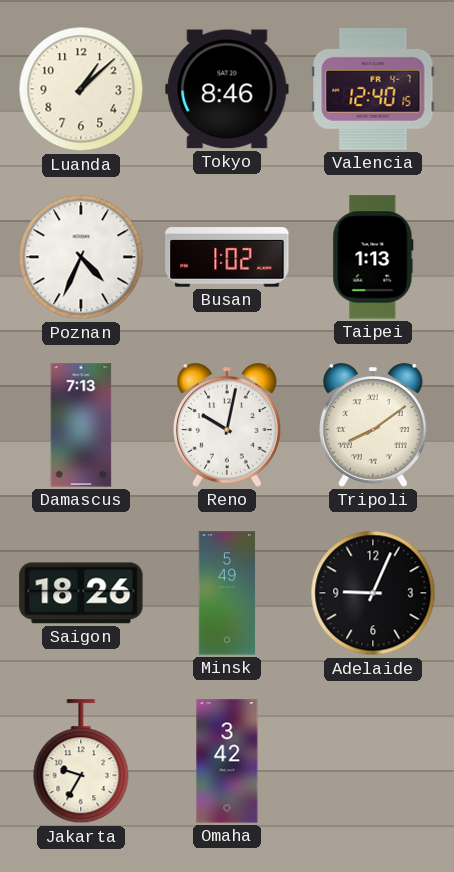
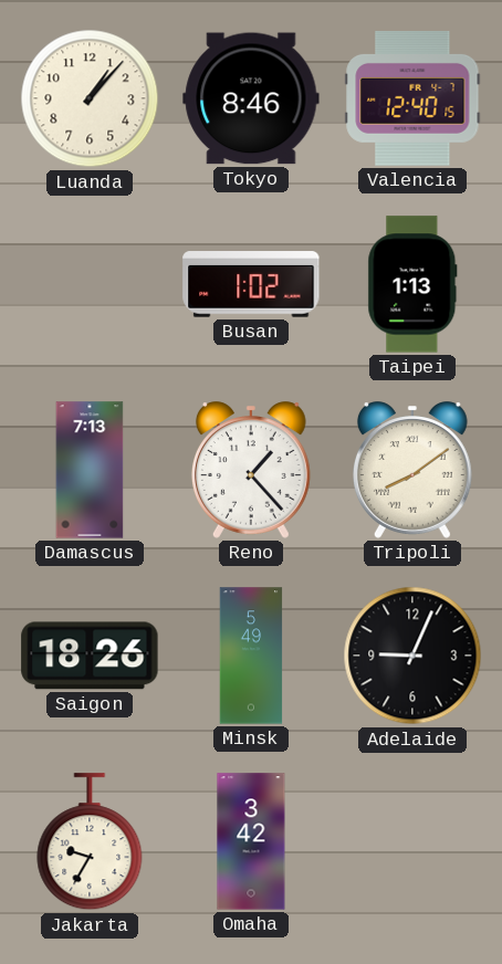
Luanda: 1:08 -> 1:07
Poznan: 4:34 -> none
Reno: 10:02 -> 1:23
